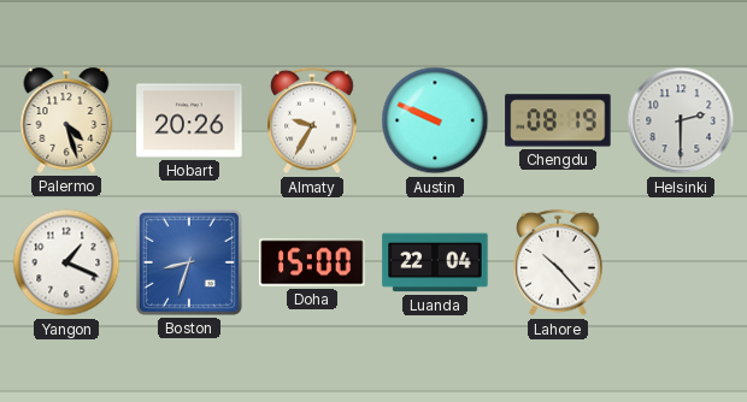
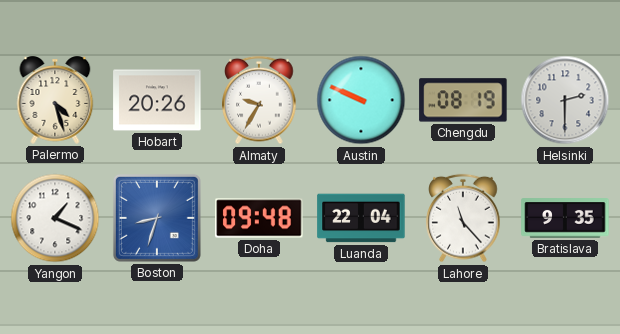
Doha: 15:00 -> 09:48
Lahore: 10:23 -> 11:23
Bratislava: none -> 9:35
